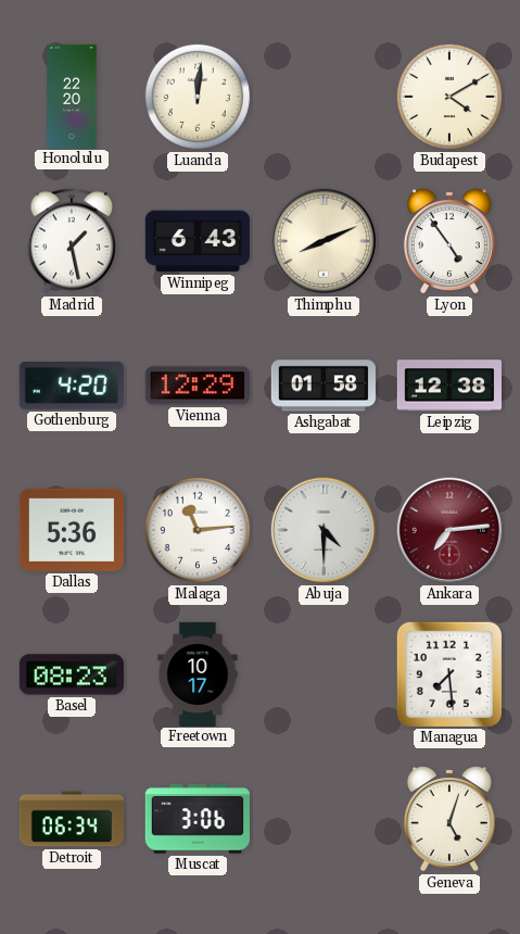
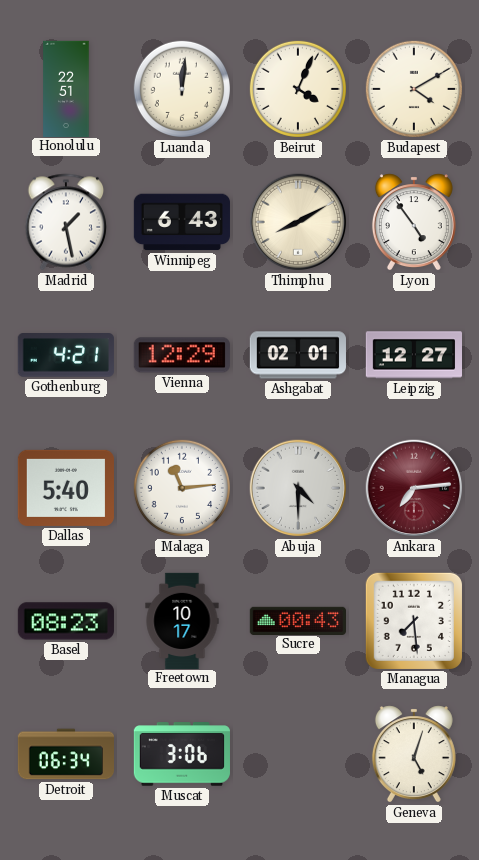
Honolulu: 22:20 -> 22:51
Beirut: none -> 4:04
Thimphu: 8:11 -> 8:10
Gothenburg: 4:20 -> 4:21
Ashgabat: 01:58 -> 02:01
Leipzig: 12:38 -> 12:27
Dallas: 5:36 -> 5:40
Sucre: none -> 00:43
